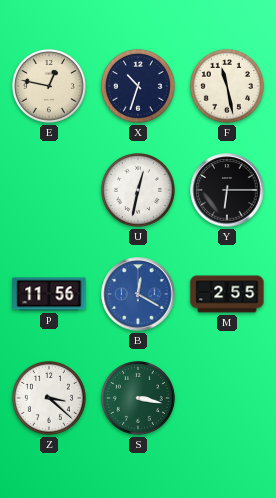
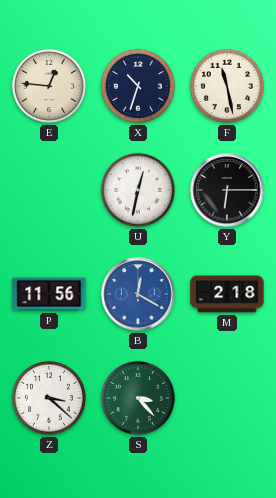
E: 12:47 -> 12:46
M: 2:55 -> 2:18
S: 3:17 -> 3:23
